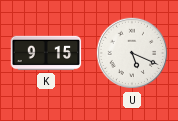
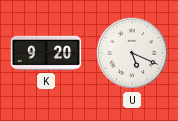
K: 9:15 -> 9:20
